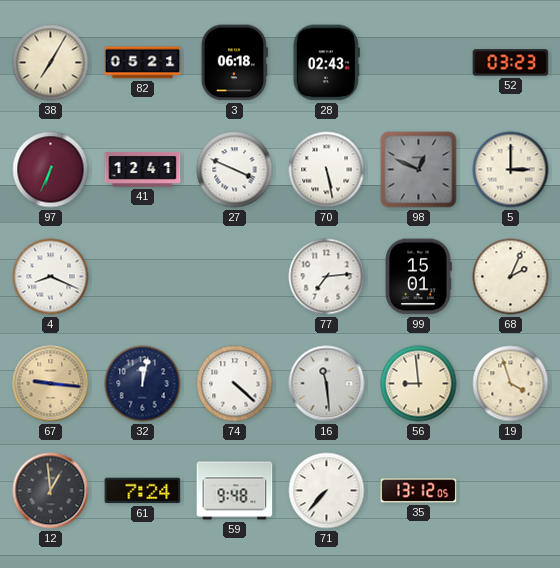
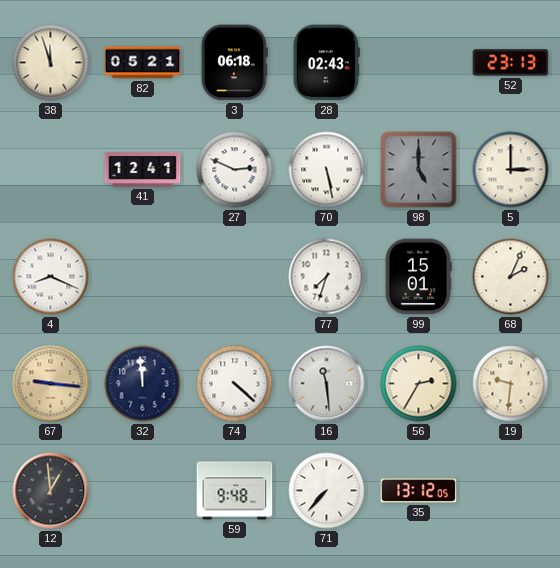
38: 7:05 -> 11:57
52: 03:23 -> 23:13
97: 6:34 -> none
27: 3:49 -> 2:49
98: 12:49 -> 5:00
77: 7:14 -> 7:33
32: 12:02 -> 11:59
56: 8:59 -> 2:35
19: 3:57 -> 9:31
61: 7:24 -> none
